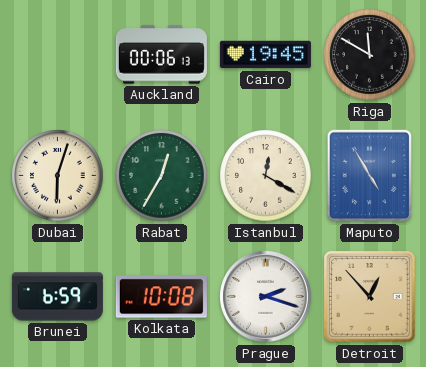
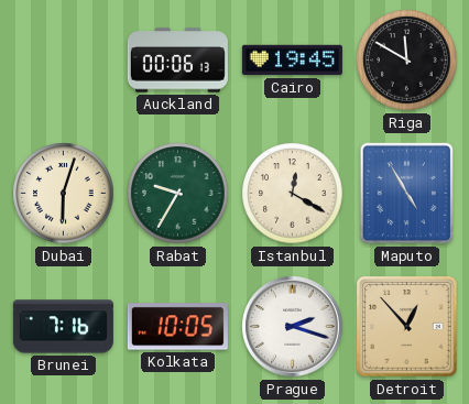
Rabat: 12:35 -> 9:35
Brunei: 6:59 -> 7:16
Kolkata: 10:08 -> 10:05
